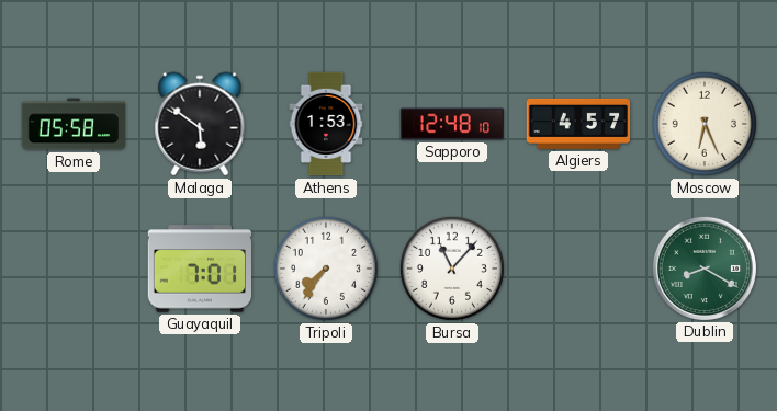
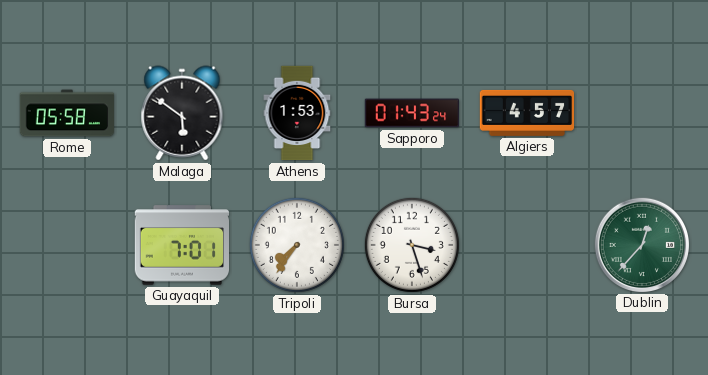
Sapporo: 12:48 -> 01:43
Moscow: 6:26 -> none
Bursa: 11:07 -> 3:27
Dublin: 8:20 -> 12:37
